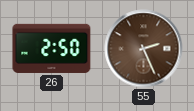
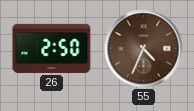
55: 2:26 -> 4:34
